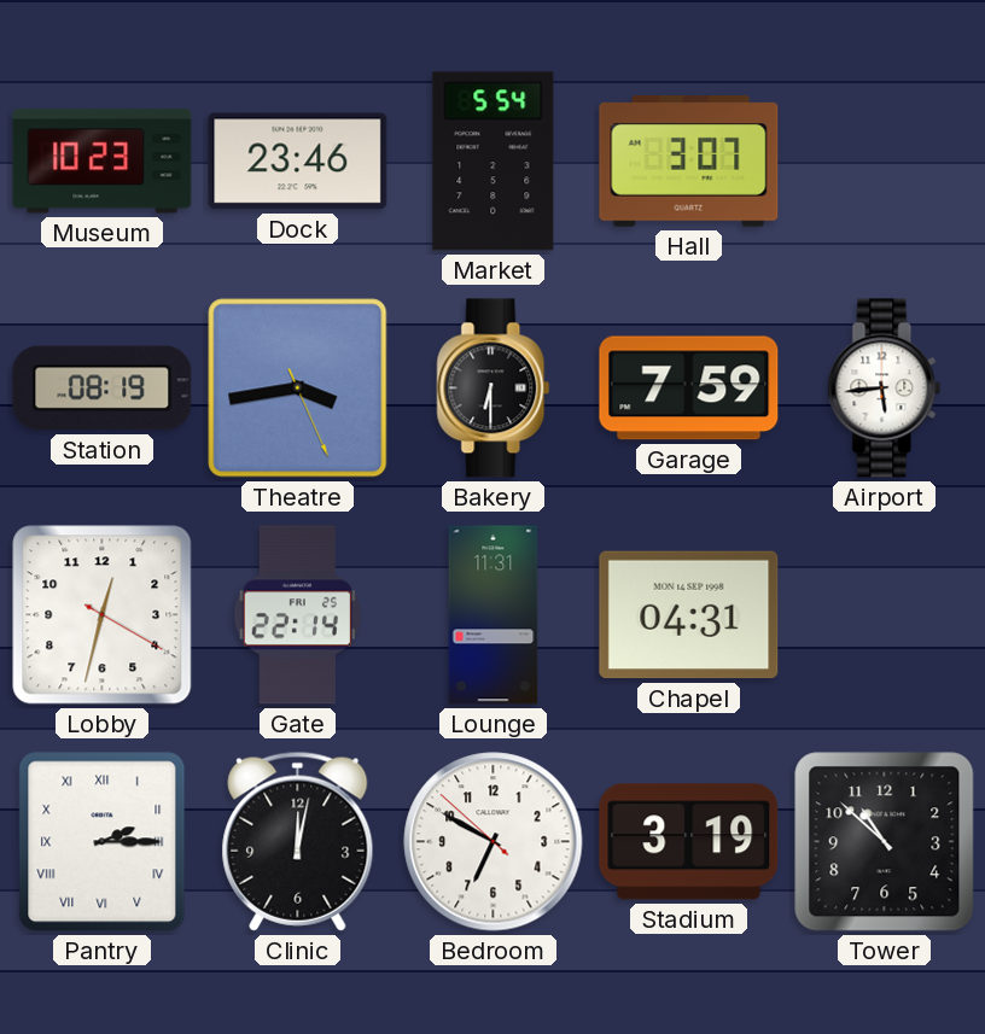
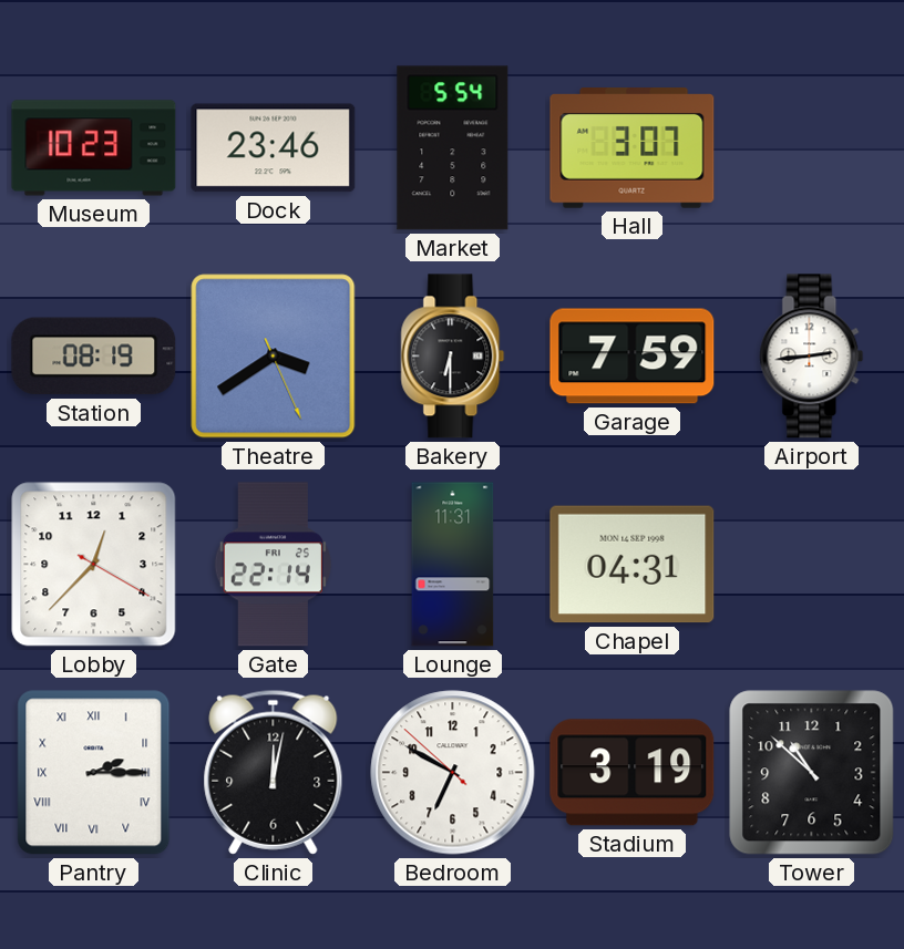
Theatre: 3:43 -> 3:39
Airport: 5:44 -> 2:44
Lobby: 12:32 -> 12:37
